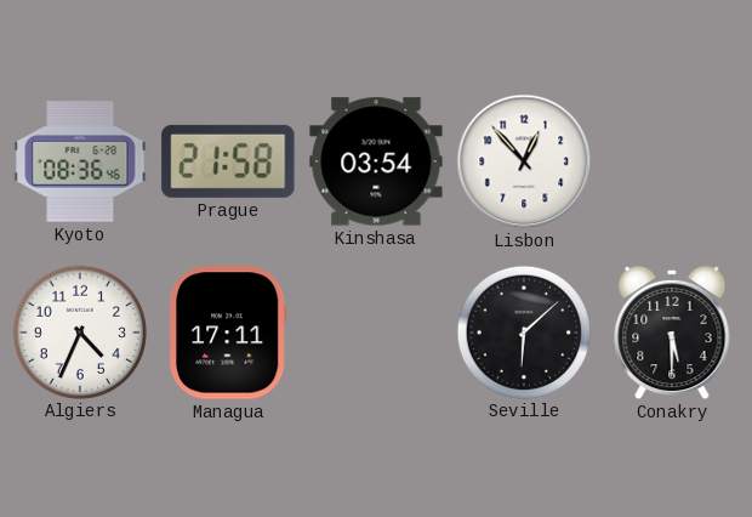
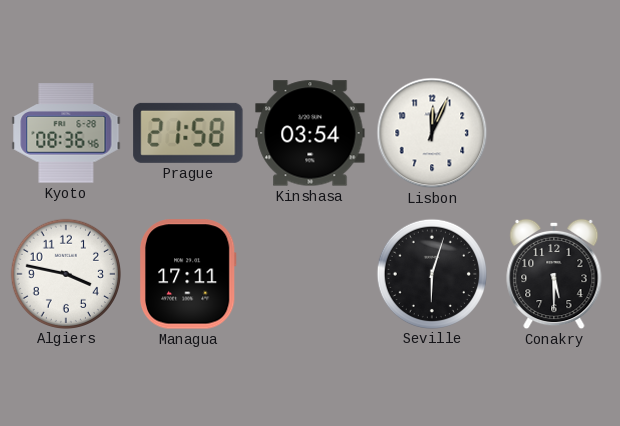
Lisbon: 12:53 -> 12:04
Algiers: 4:34 -> 3:47
Seville: 6:08 -> 6:03
